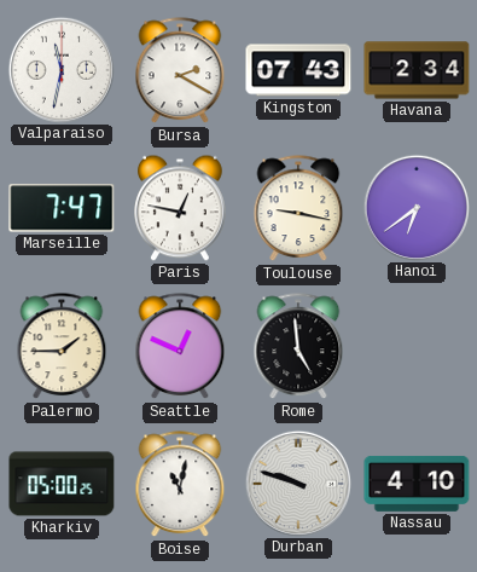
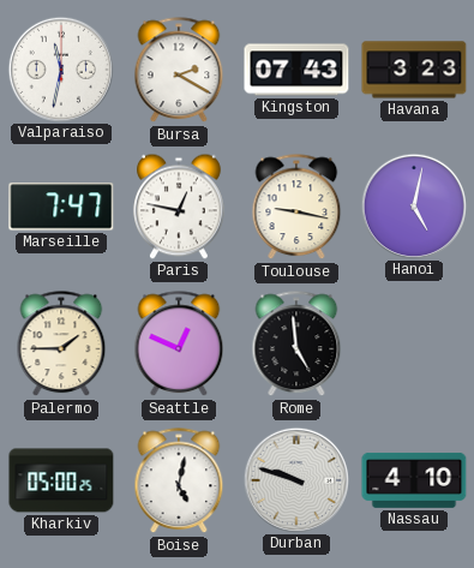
Havana: 2:34 -> 3:23
Hanoi: 6:39 -> 5:02
Boise: 11:02 -> 5:02
